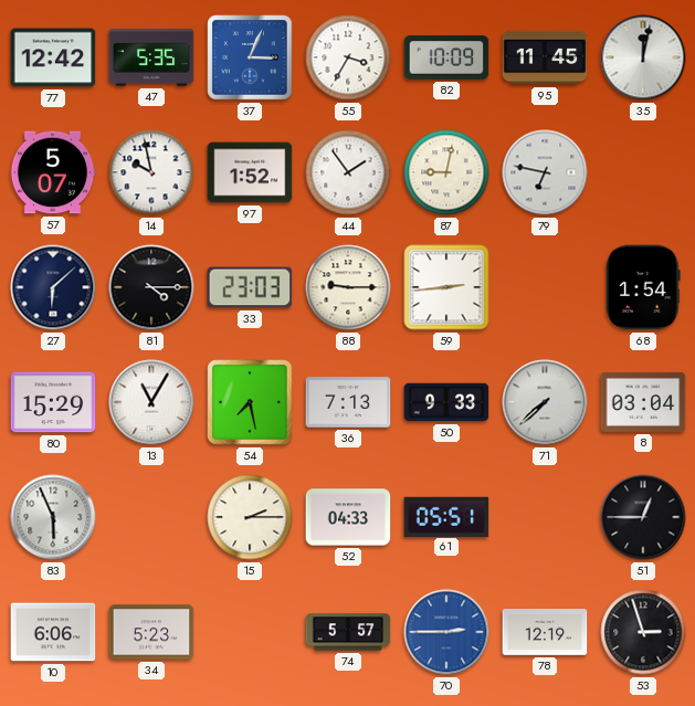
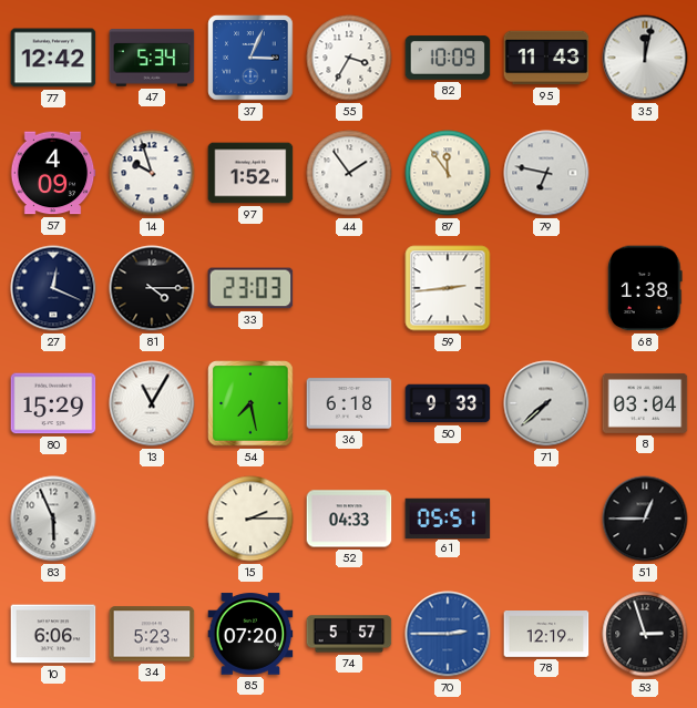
47: 5:35 -> 5:34
95: 11:45 -> 11:43
57: 5:07 -> 4:09
14: 9:58 -> 9:57
87: 9:02 -> 11:54
27: 6:08 -> 12:19
88: 9:15 -> none
68: 1:54 -> 1:38
36: 7:13 -> 6:18
85: none -> 07:20
